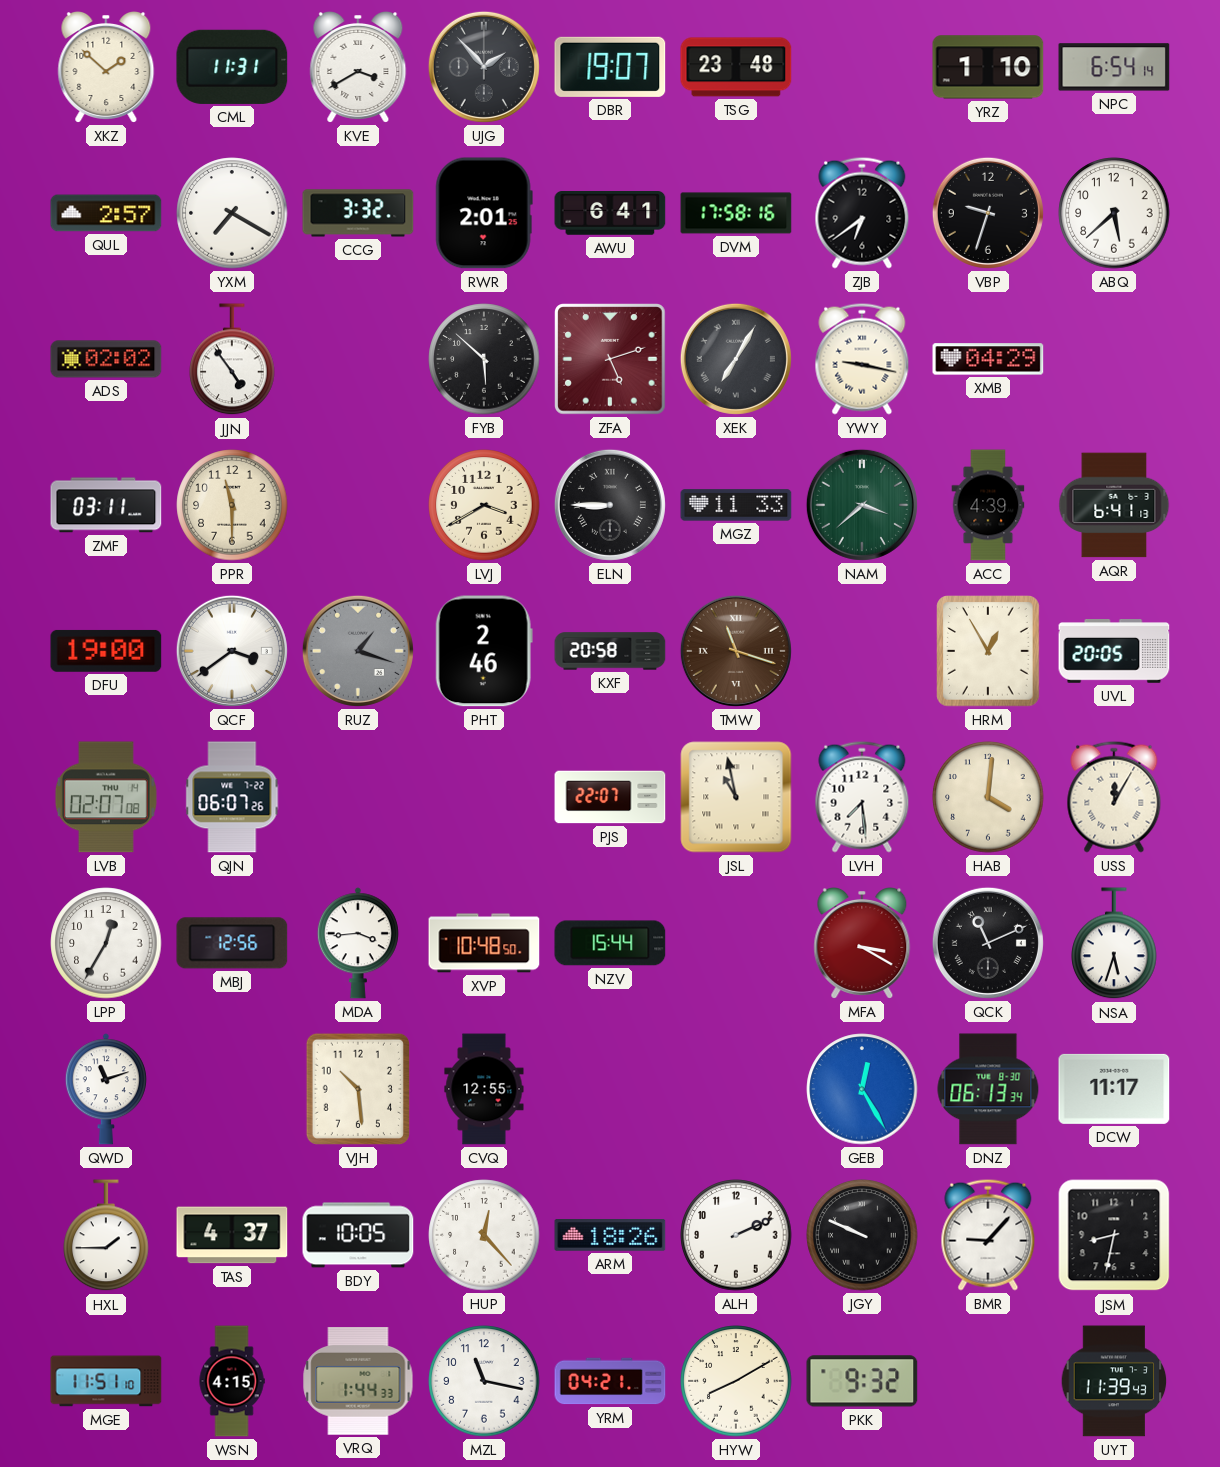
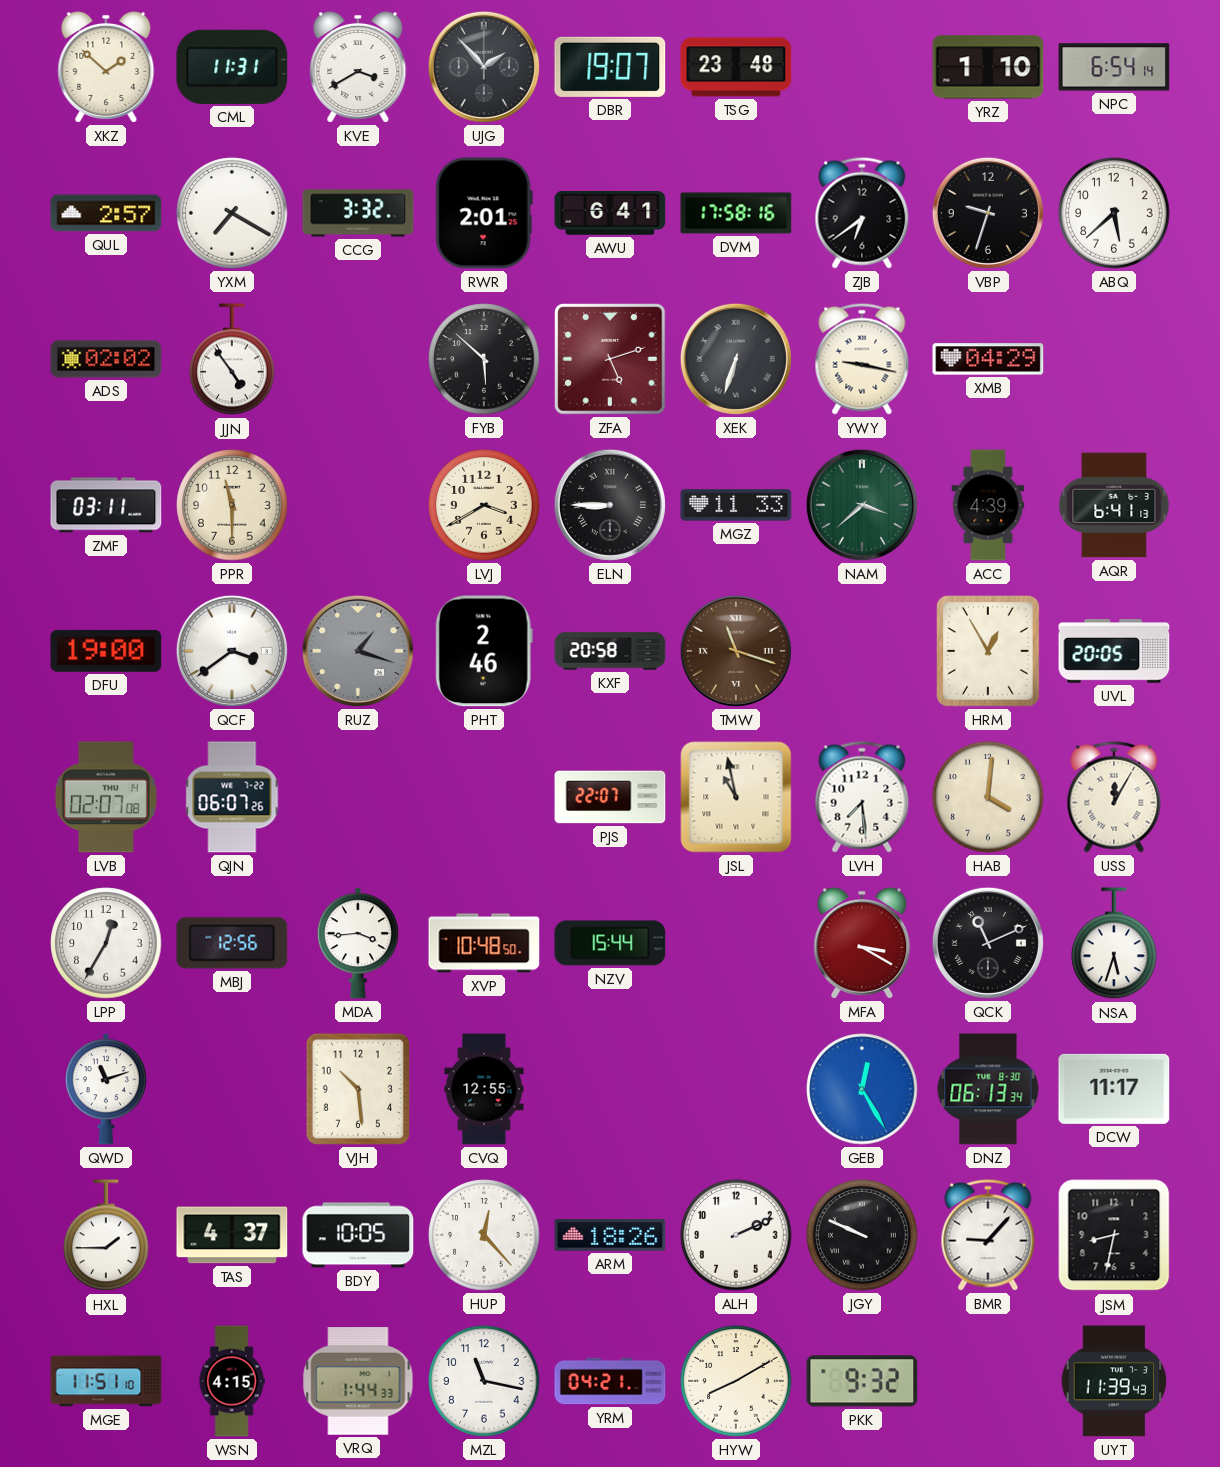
XEK: 7:05 -> 6:33
